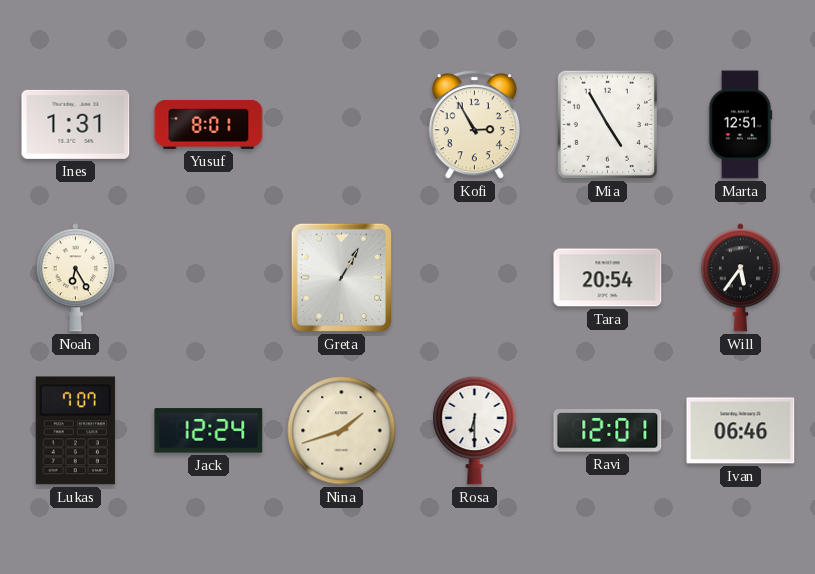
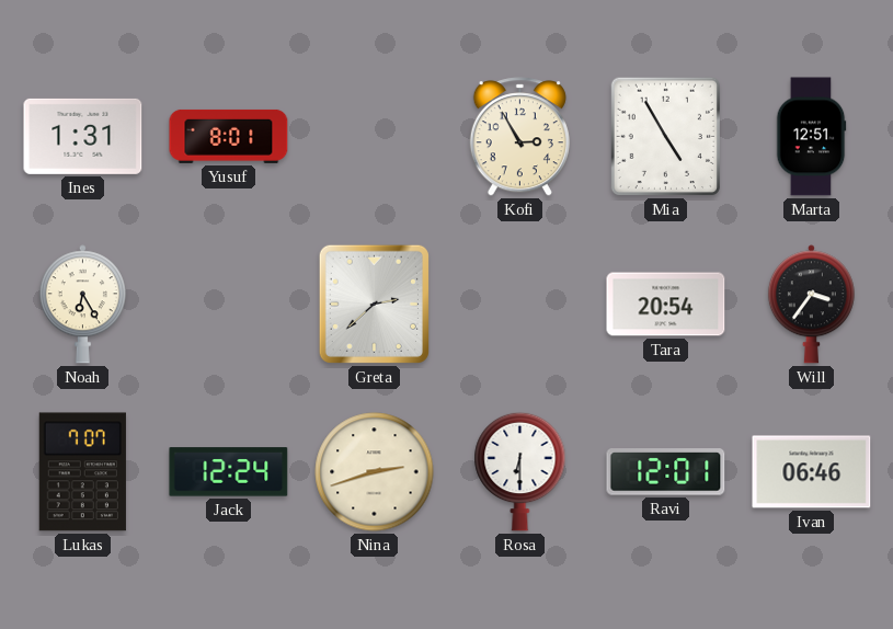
Greta: 1:05 -> 2:38
Will: 5:36 -> 3:36
Nina: 1:42 -> 2:42
